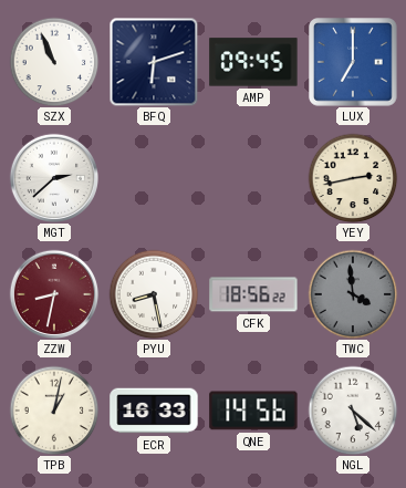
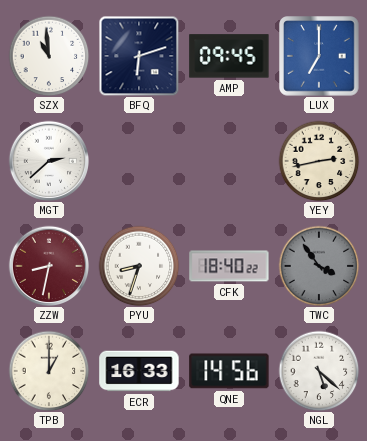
SZX: 10:56 -> 10:59
PYU: 8:28 -> 8:33
CFK: 18:56 -> 18:40
TWC: 3:59 -> 3:54
TPB: 1:02 -> 1:00
